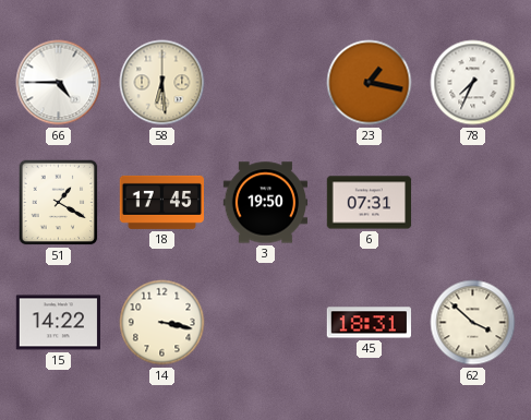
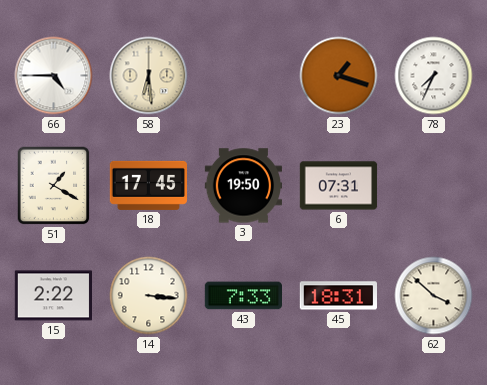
23: 1:17 -> 1:18
15: 14:22 -> 2:22
14: 3:17 -> 3:16
43: none -> 7:33
